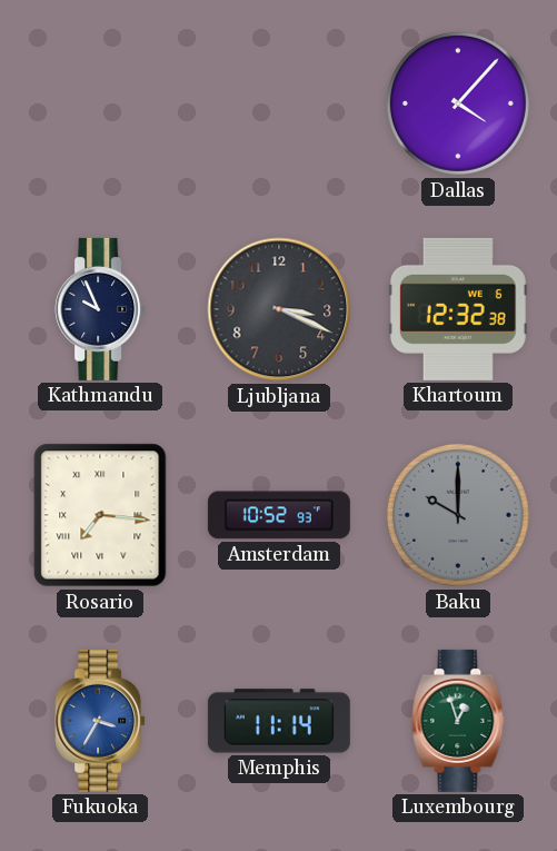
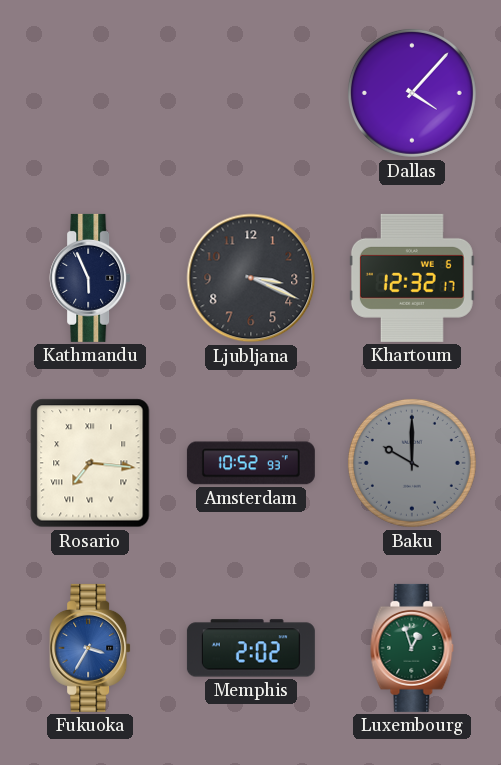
Kathmandu: 9:56 -> 5:56
Khartoum: 12:32:38 -> 12:32:17
Memphis: 11:14 -> 2:02
